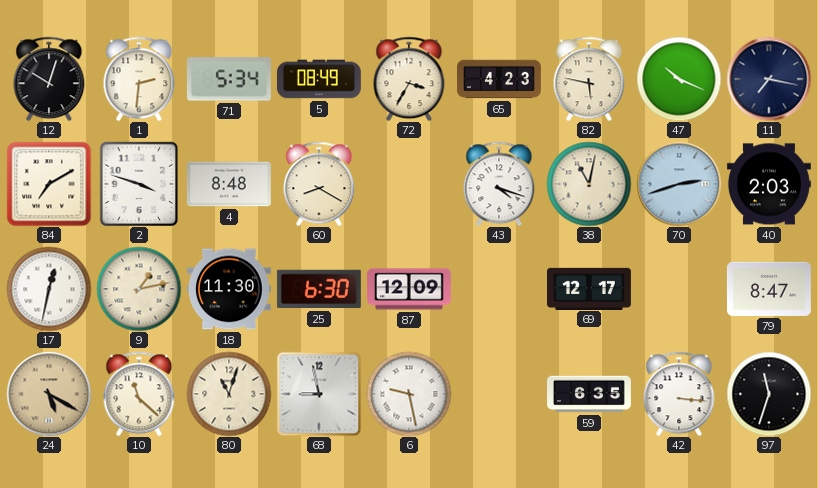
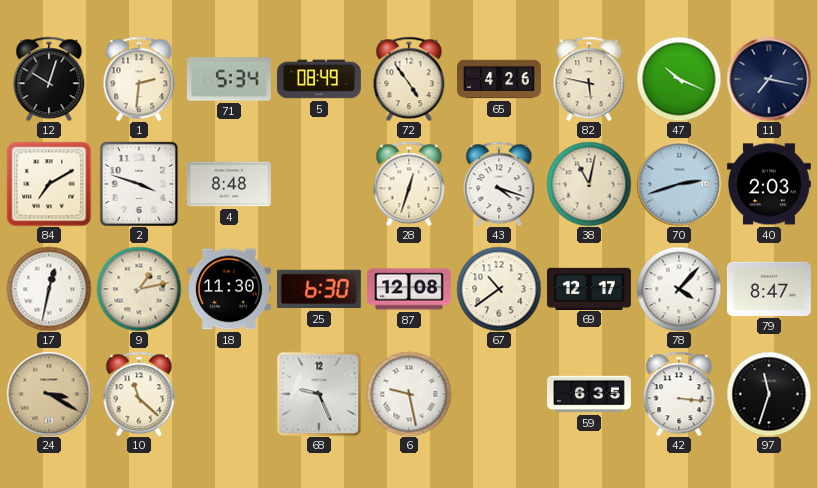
72: 3:35 -> 4:54
65: 4:23 -> 4:26
60: 8:20 -> none
28: none -> 12:33
87: 12:09 -> 12:08
67: none -> 10:39
78: none -> 4:07
24: 5:20 -> 3:20
80: 11:03 -> none
68: 8:58 -> 9:26
